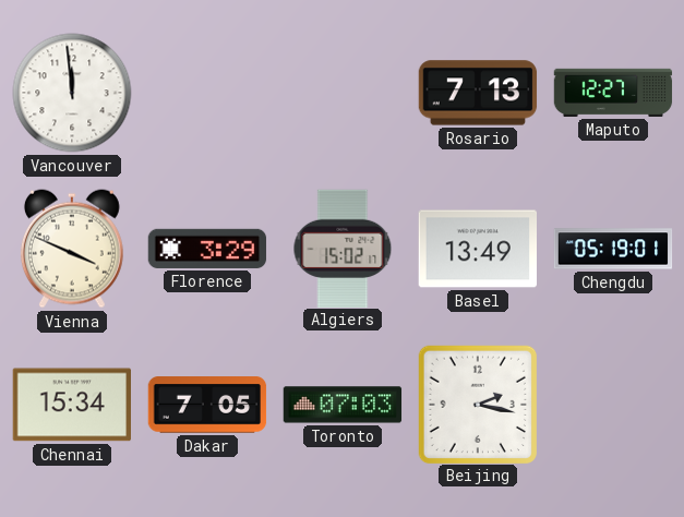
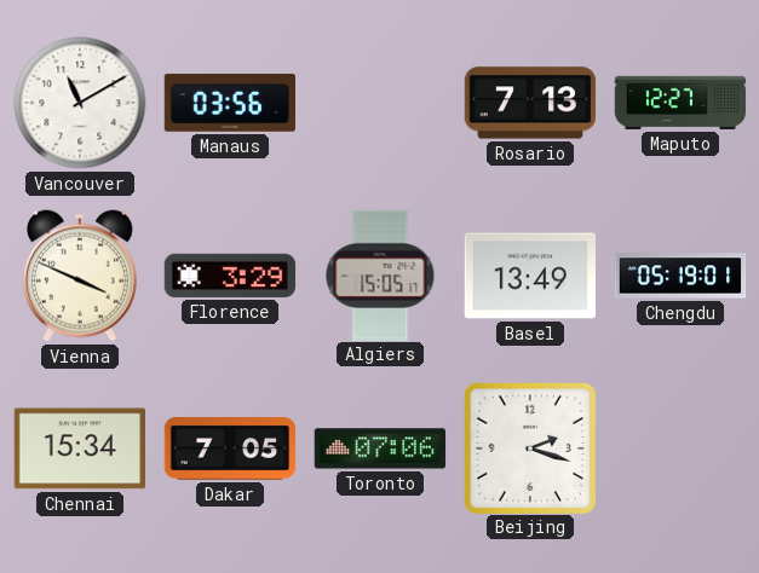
Vancouver: 11:59 -> 11:10
Manaus: none -> 03:56
Algiers: 15:02 -> 15:05
Toronto: 07:03 -> 07:06
Beijing: 2:17 -> 2:18
